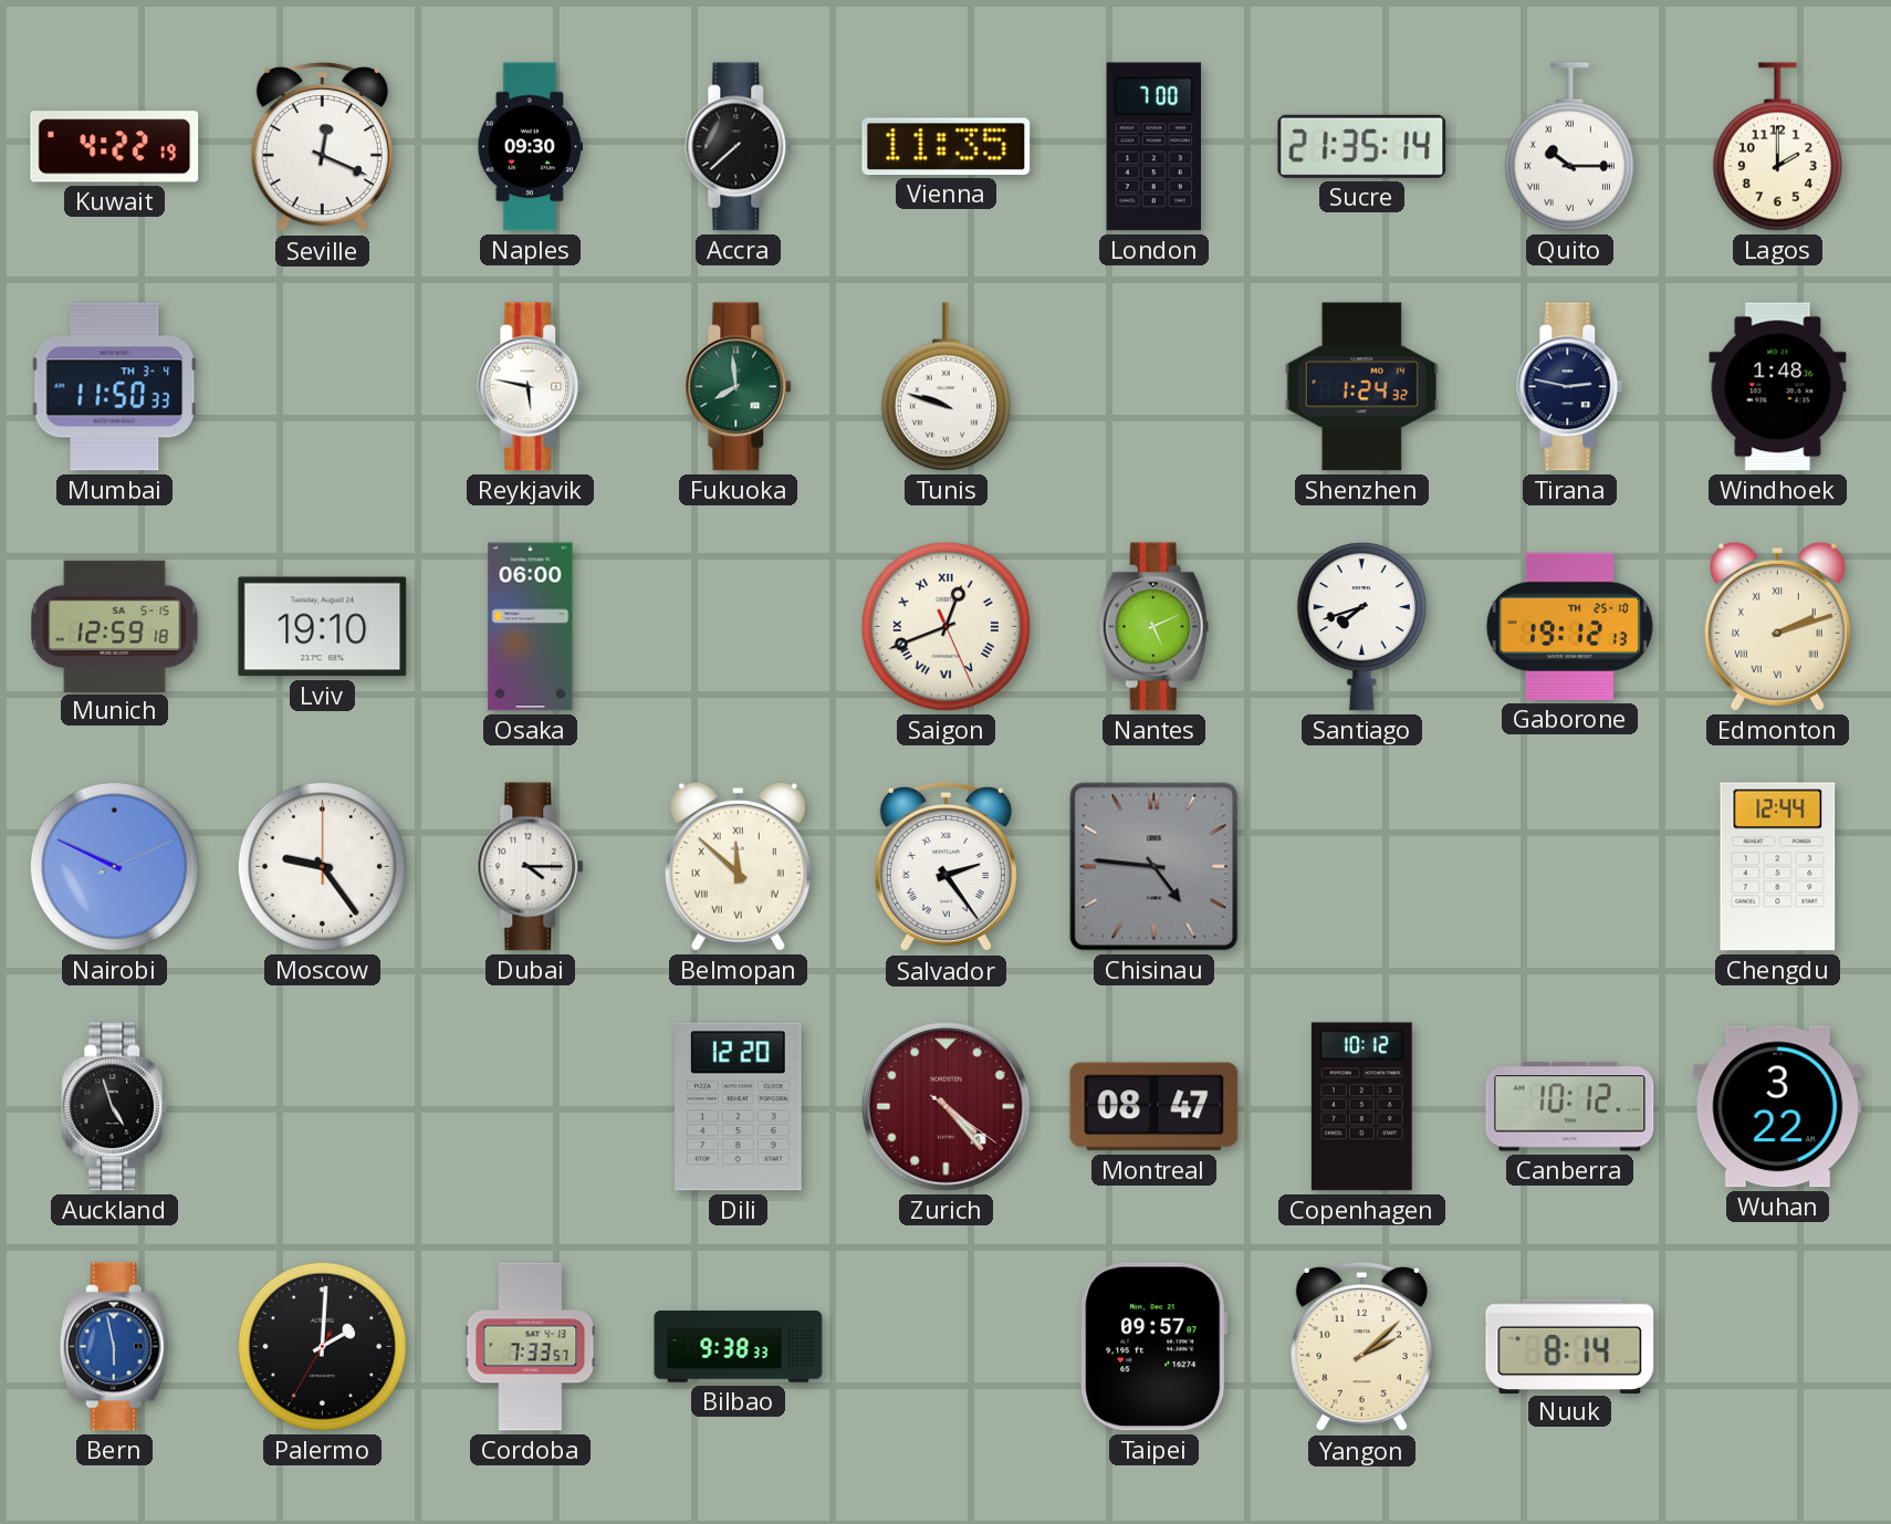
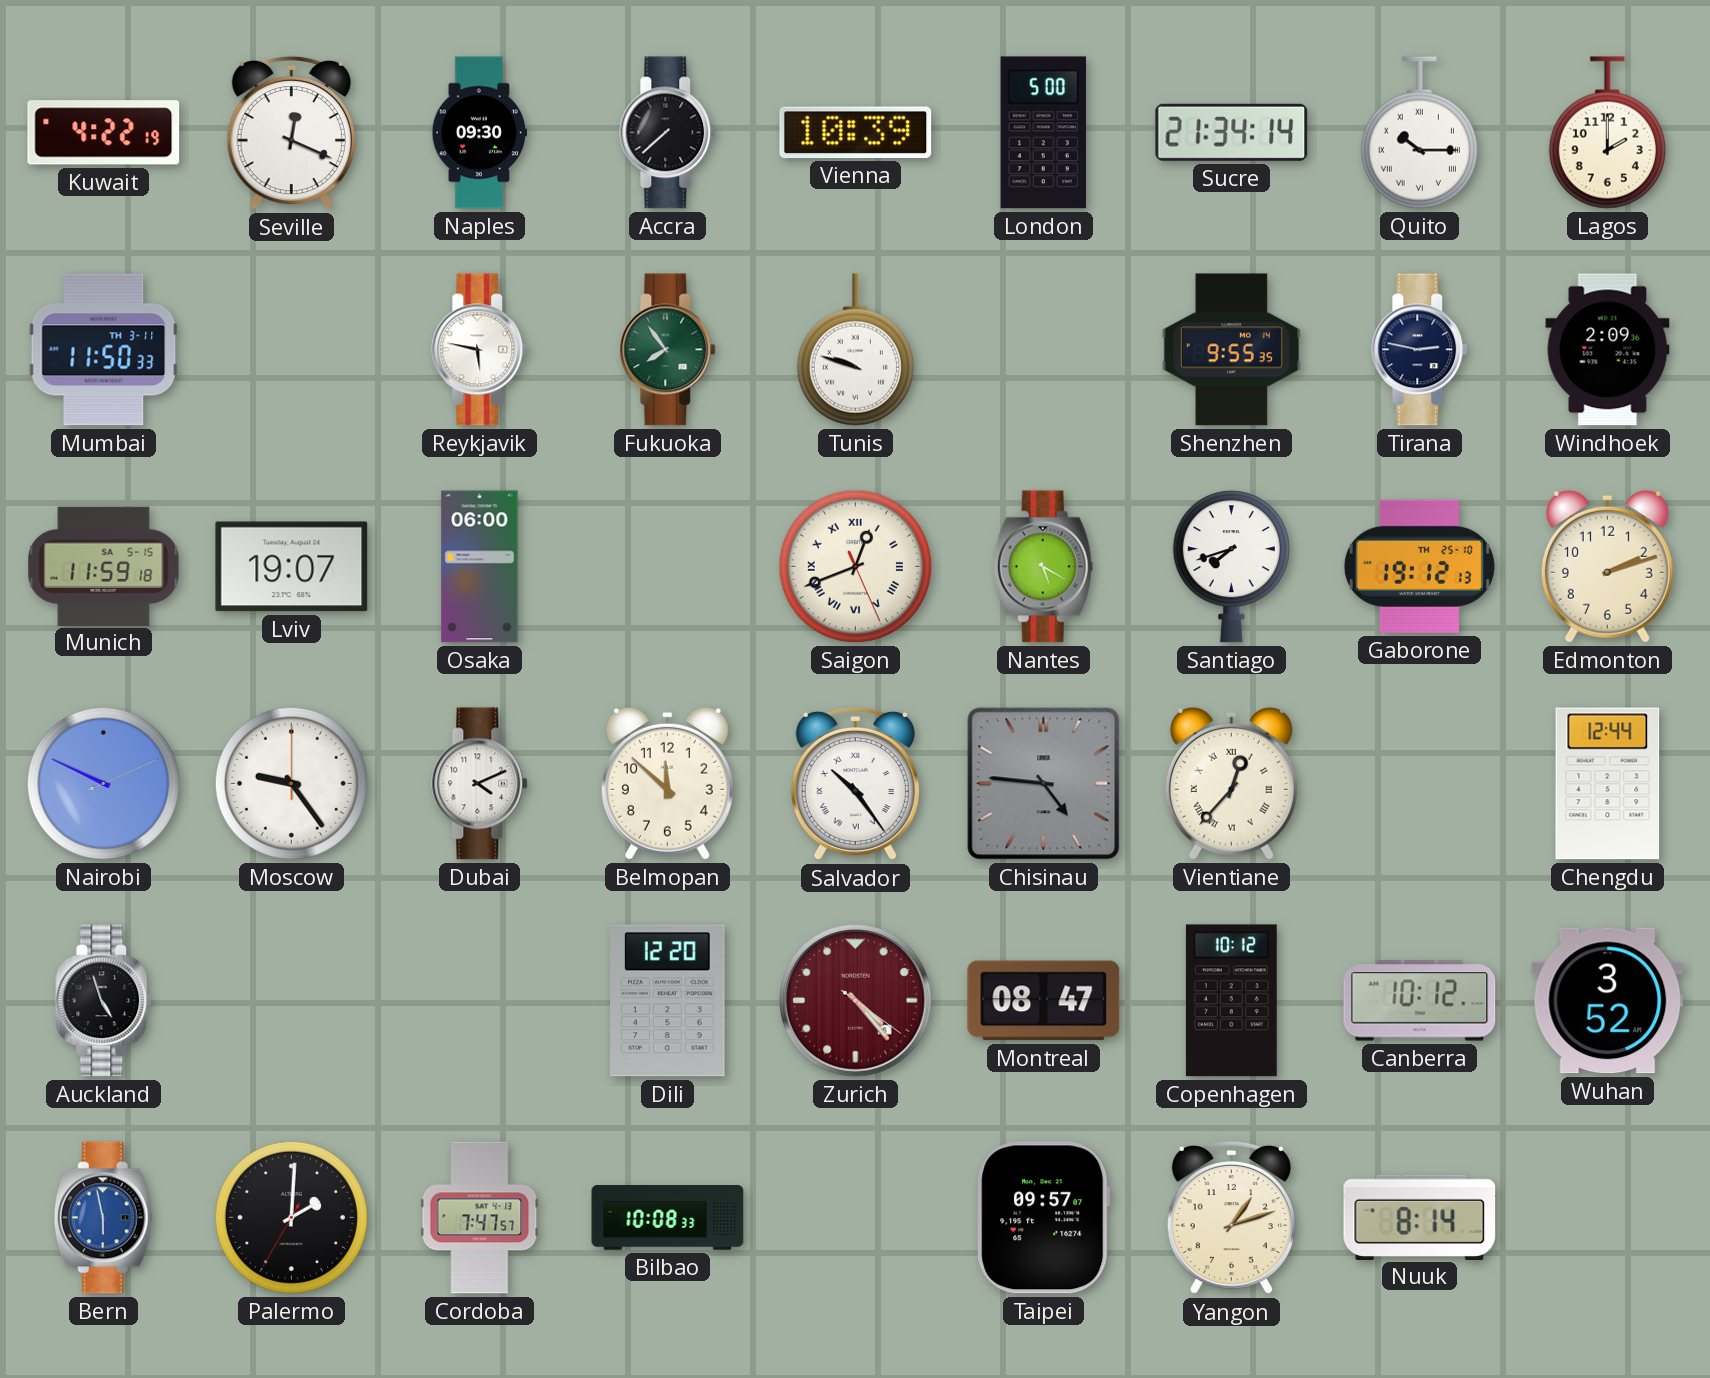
Vienna: 11:35 -> 10:39
London: 7:00 -> 5:00
Sucre: 21:35 -> 21:34
Mumbai date: TH 3-4 -> TH 3-11
Fukuoka: 7:59 -> 7:54
Shenzhen: 1:24 -> 9:55
Windhoek: 1:48 -> 2:09
Munich: 12:59 -> 11:59
Lviv: 19:10 -> 19:07
Nantes: 5:11 -> 5:20
Edmonton numerals: Roman -> Arabic
Dubai: 4:15 -> 4:11
Belmopan numerals: Roman -> Arabic
Salvador: 2:24 -> 10:24
Vientiane: none -> 12:37
Wuhan: 3:22 -> 3:52
Cordoba: 7:33 -> 7:47
Bilbao: 9:38 -> 10:08
Yangon: 2:08 -> 1:12
